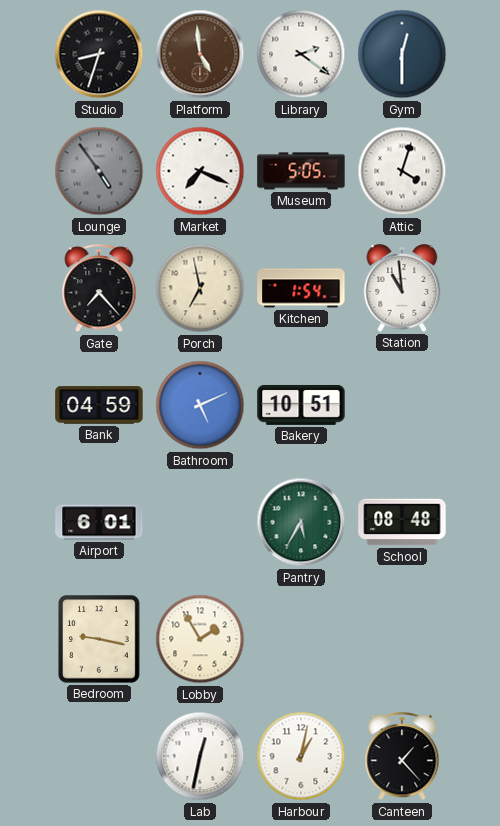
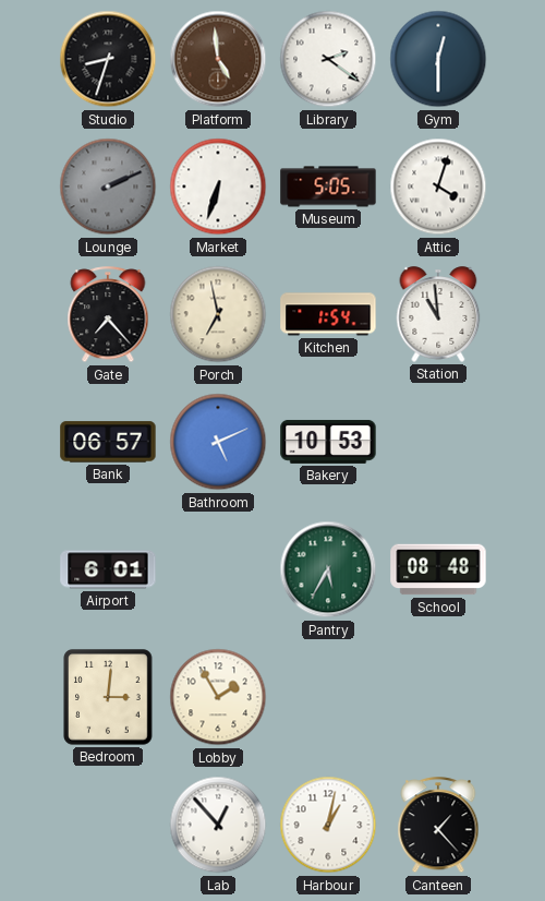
Lounge: 4:54 -> 2:11
Market: 7:19 -> 6:33
Bank: 04:59 -> 06:57
Bakery: 10:51 -> 10:53
Bedroom: 9:17 -> 3:01
Lab: 12:32 -> 12:53
